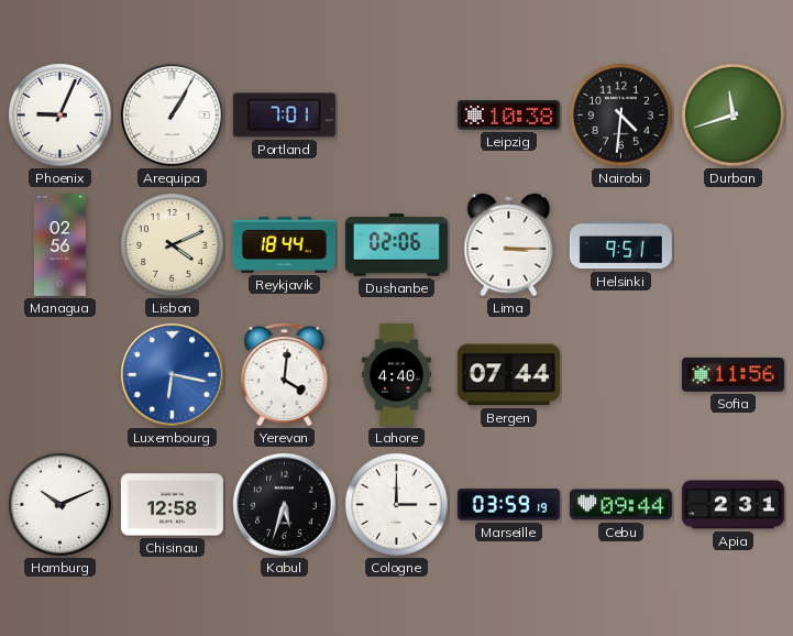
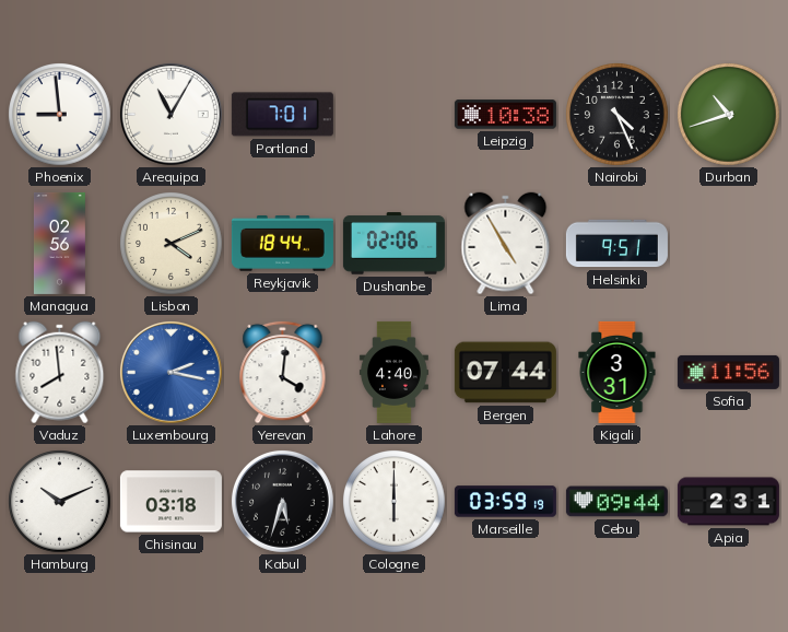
Phoenix: 9:04 -> 8:59
Arequipa: 1:05 -> 11:05
Nairobi: 4:31 -> 4:26
Durban: 11:42 -> 10:42
Lima: 3:15 -> 4:55
Vaduz: none -> 7:59
Luxembourg: 6:17 -> 2:17
Kigali: none -> 3:31
Chisinau: 12:58 -> 03:18
Cologne: 3:00 -> 6:00
